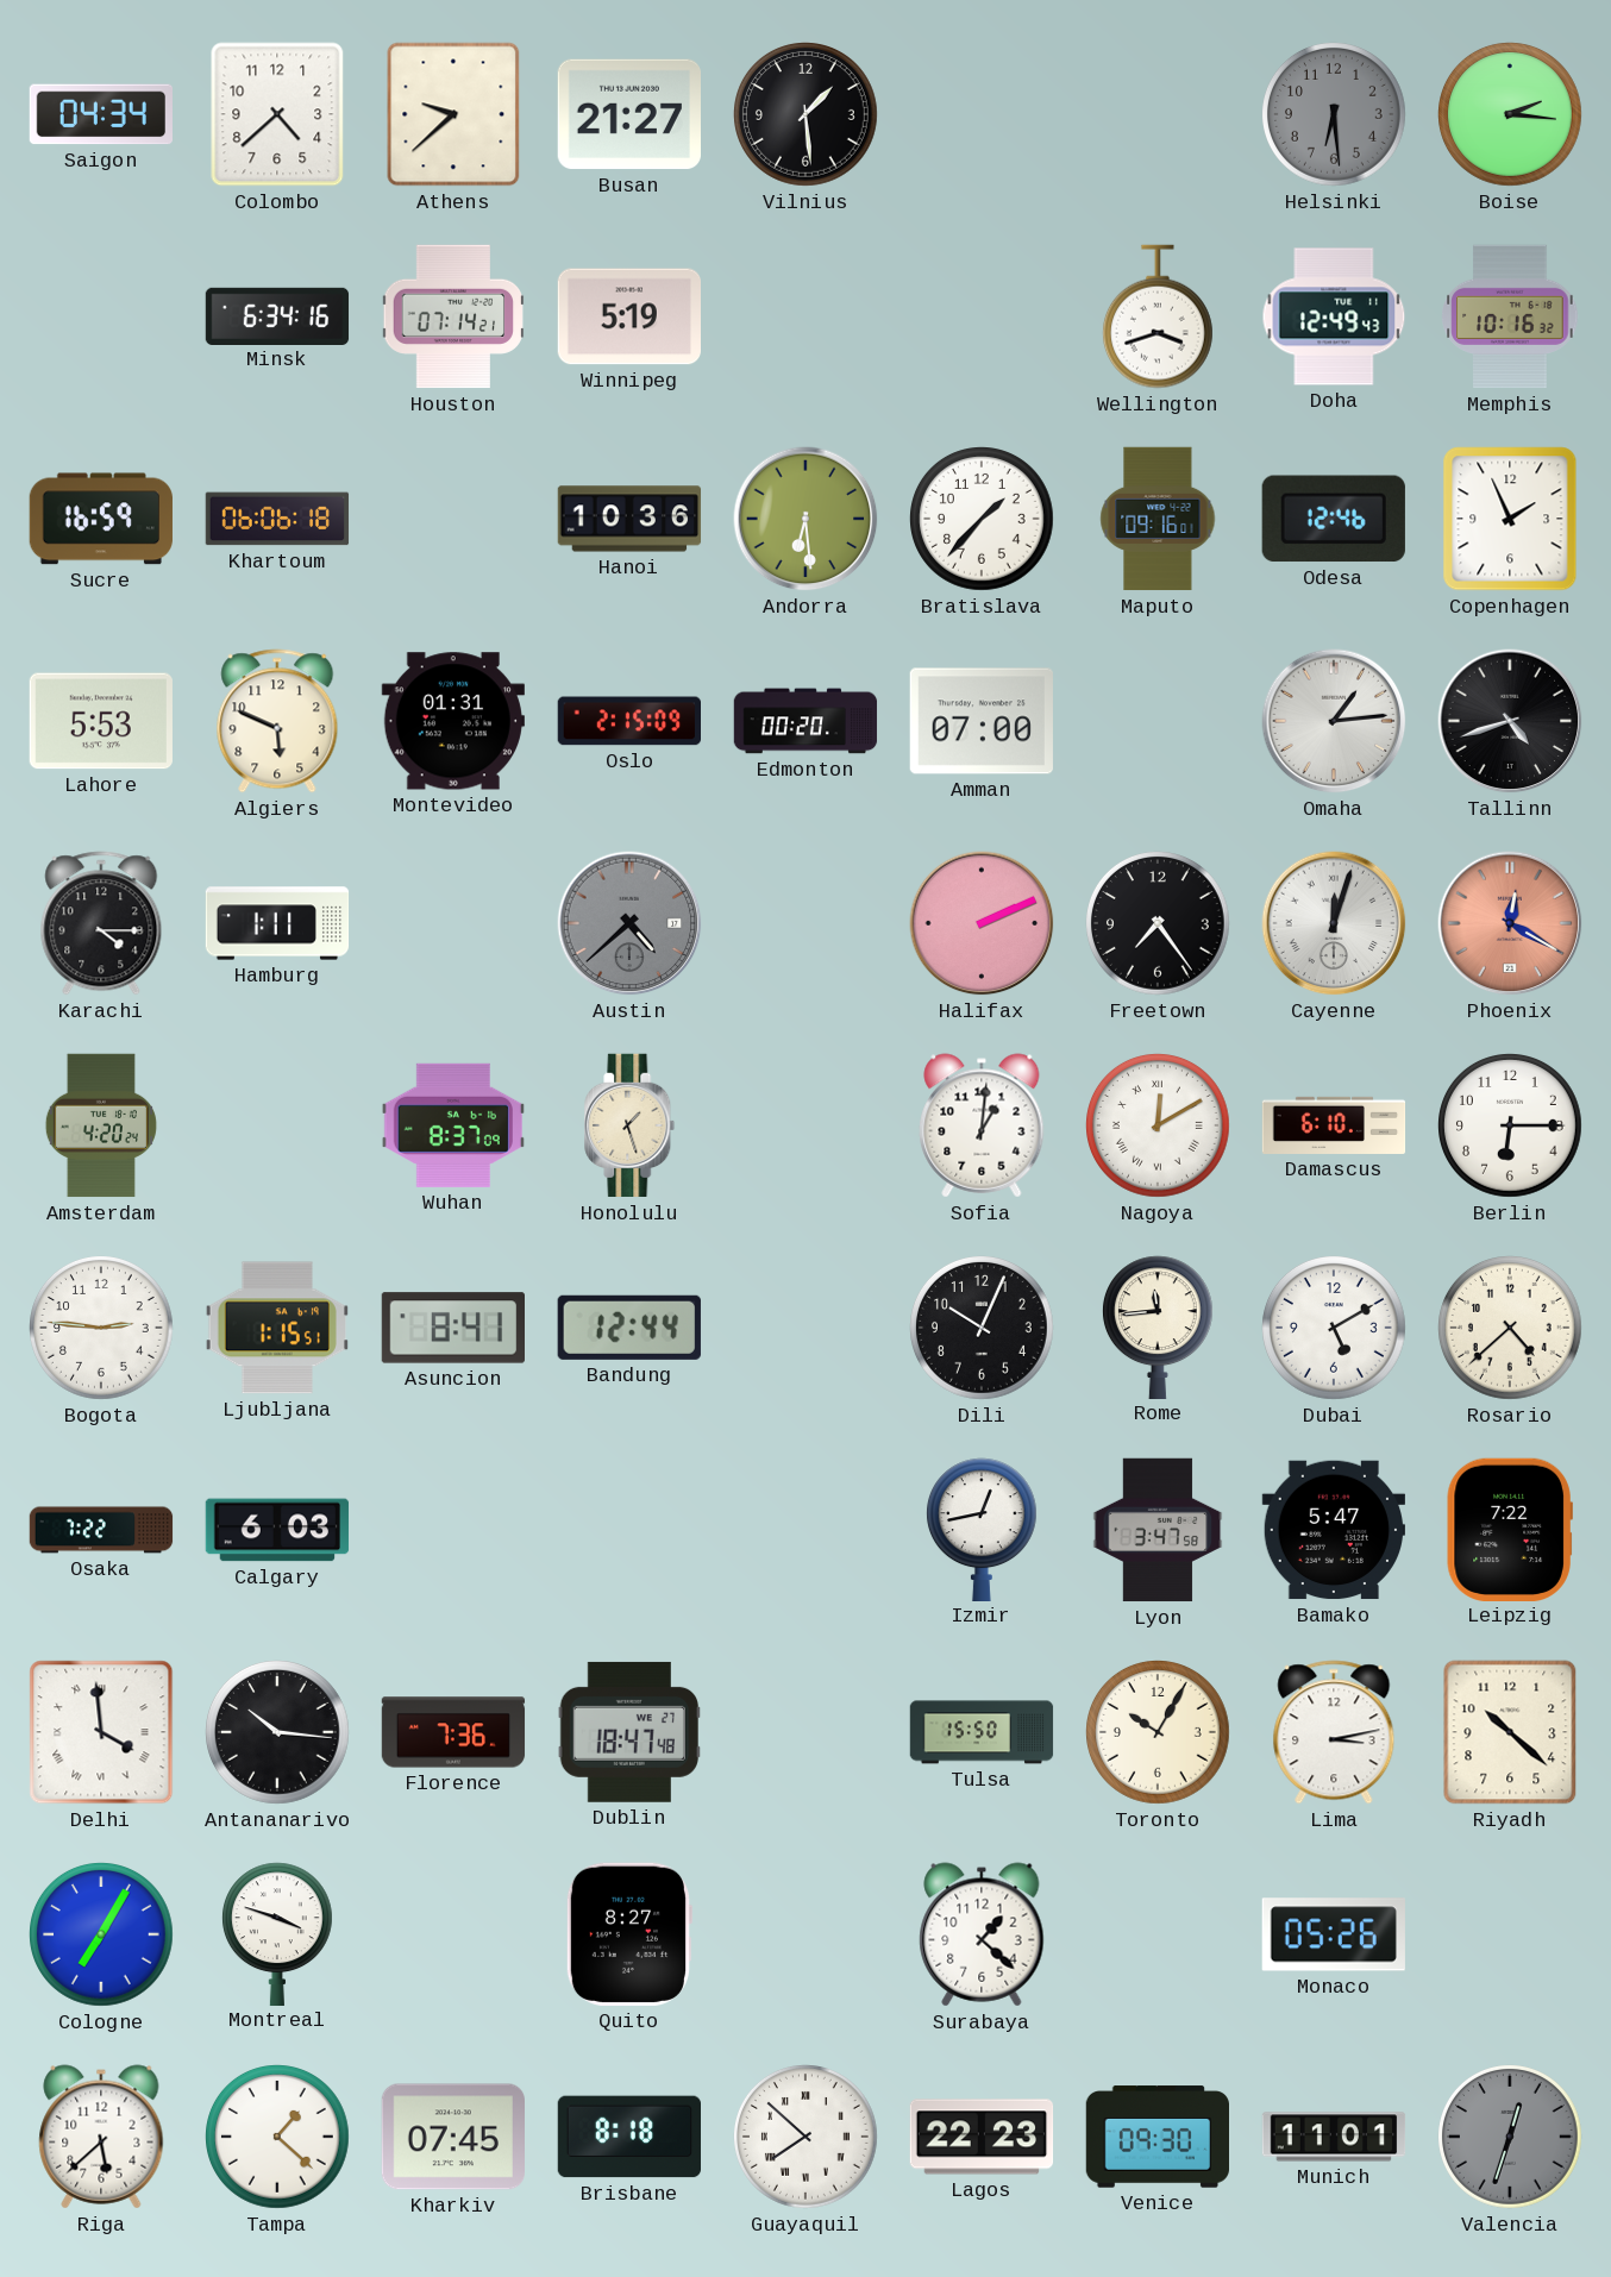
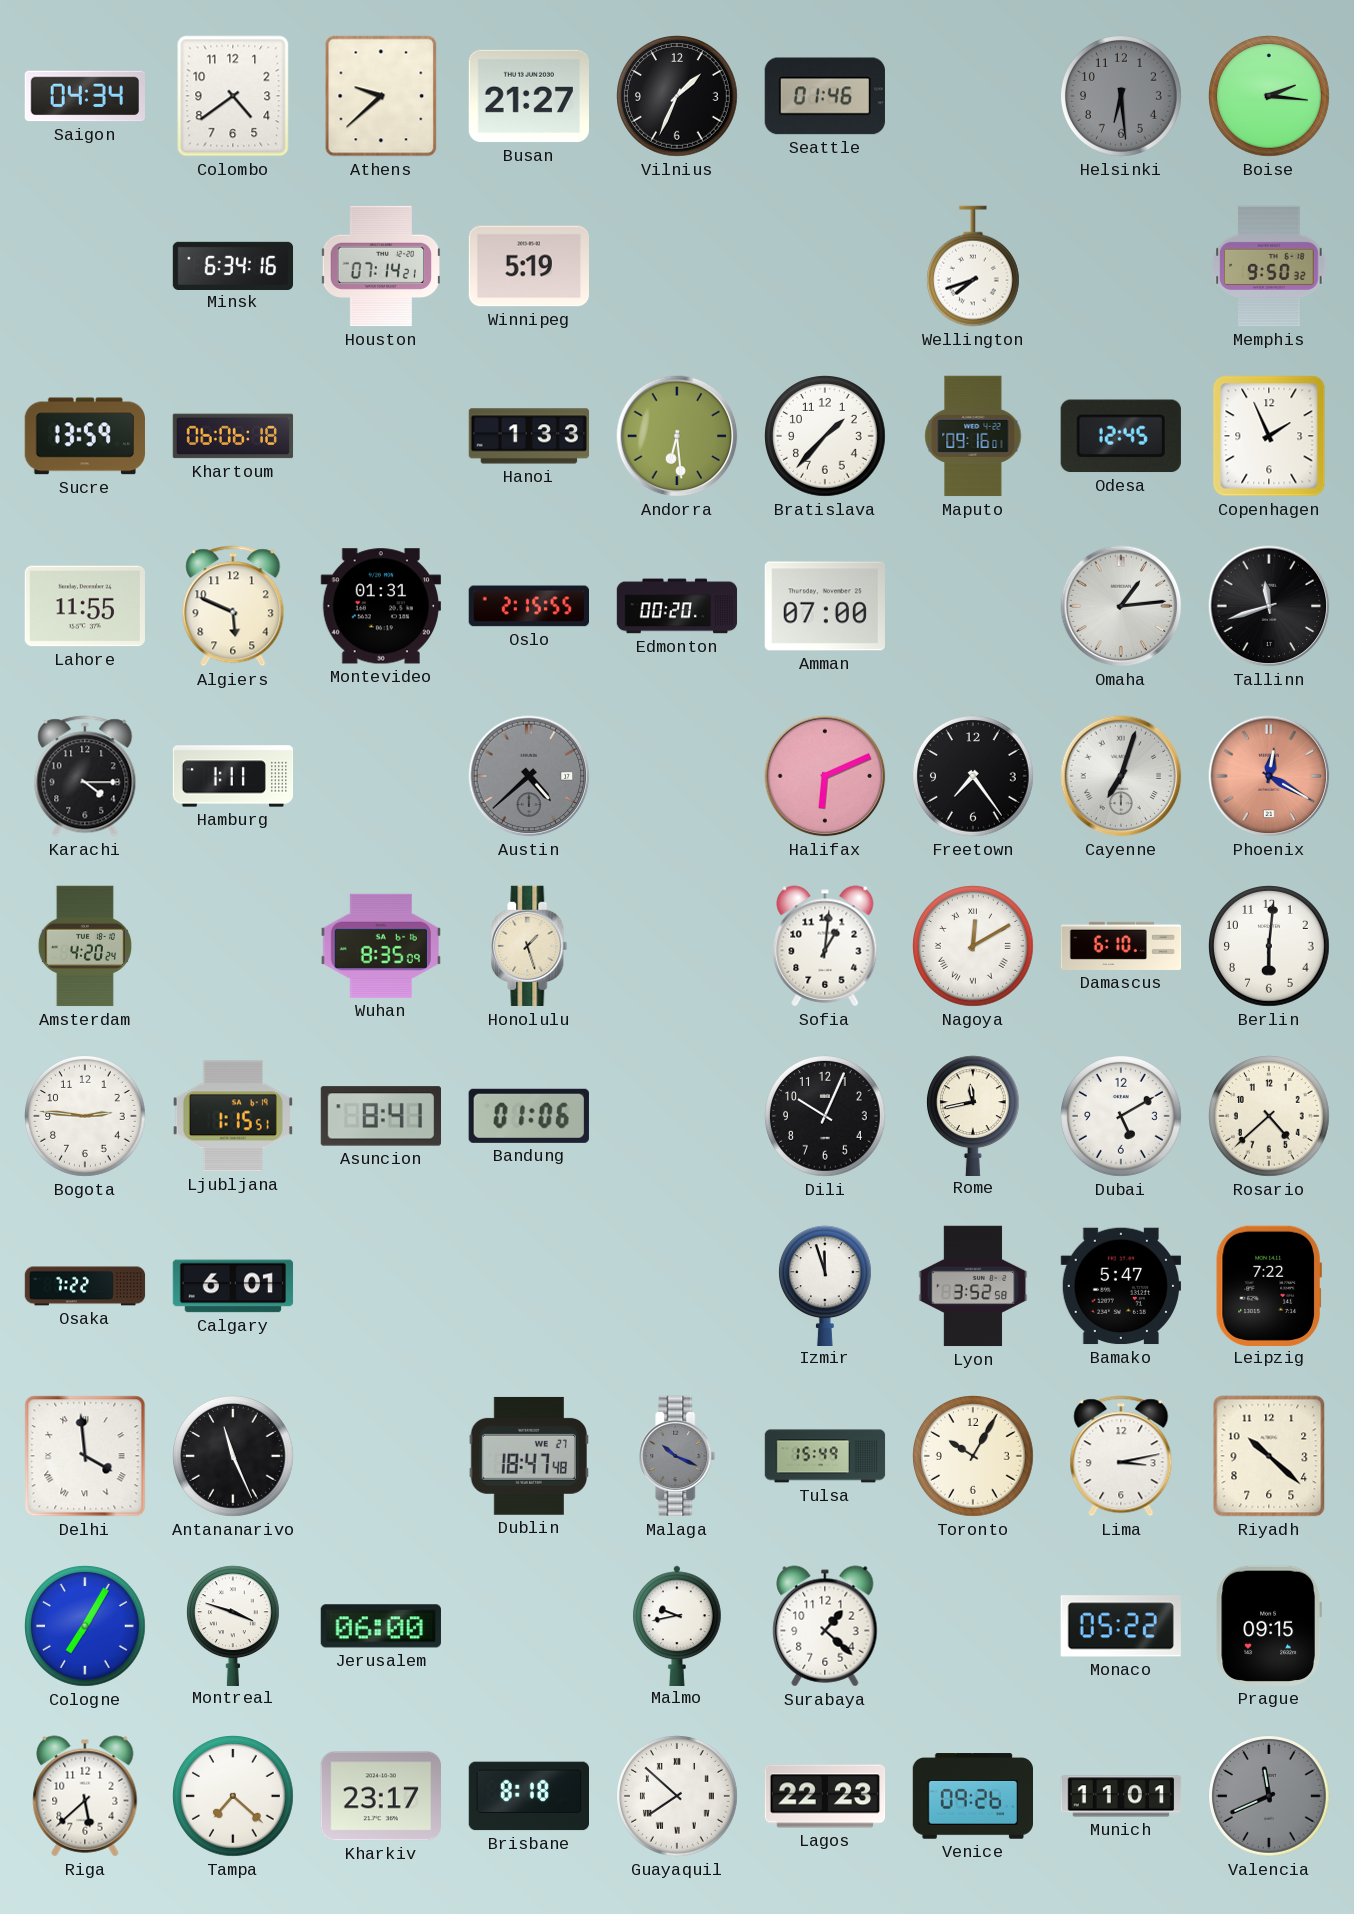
Colombo: 4:38 -> 4:39
Vilnius: 1:29 -> 1:34
Seattle: none -> 01:46
Wellington: 3:42 -> 7:42
Doha: 12:49 -> none
Memphis: 10:16 -> 9:50
Sucre: 16:59 -> 13:59
Hanoi: 10:36 -> 1:33
Odesa: 12:46 -> 12:45
Lahore: 5:53 -> 11:55
Oslo: 2:15:09 -> 2:15:55
Tallinn: 4:42 -> 11:42
Halifax: 2:11 -> 6:11
Cayenne: 12:03 -> 7:03
Wuhan: 8:37 -> 8:35
Berlin: 6:15 -> 6:01
Bandung: 12:44 -> 01:06
Rome: 11:44 -> 11:43
Calgary: 6:03 -> 6:01
Izmir: 12:43 -> 11:57
Lyon: 3:47 -> 3:52
Antananarivo: 10:16 -> 11:26
Florence: 7:36 -> none
Malaga: none -> 10:19
Tulsa: 15:50 -> 15:49
Jerusalem: none -> 06:00
Quito: 8:27 -> none
Malmo: none -> 9:43
Monaco: 05:26 -> 05:22
Prague: none -> 09:15
Tampa: 1:22 -> 7:22
Kharkiv: 07:45 -> 23:17
Venice: 09:30 -> 09:26
Valencia: 12:33 -> 11:41
